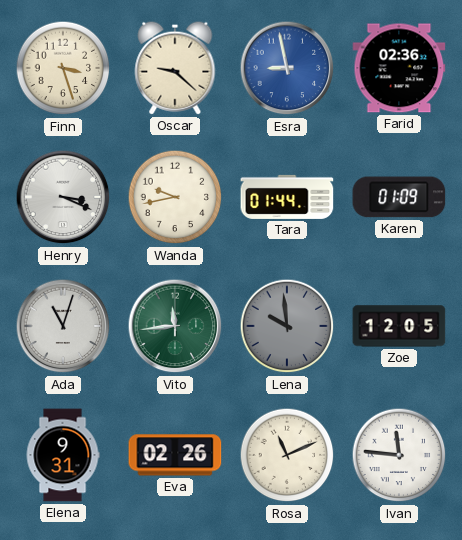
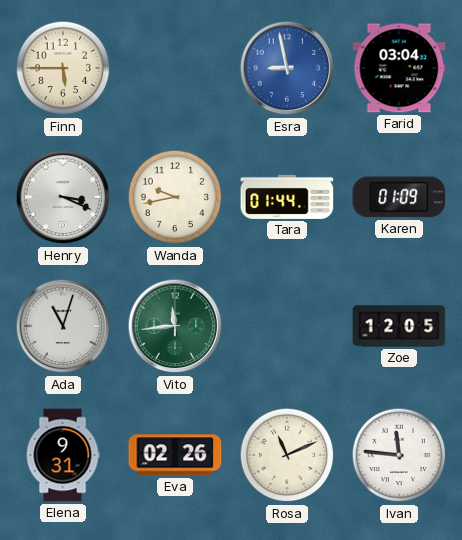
Finn: 3:27 -> 5:45
Oscar: 9:22 -> none
Farid: 02:36 -> 03:04
Lena: 9:59 -> none
